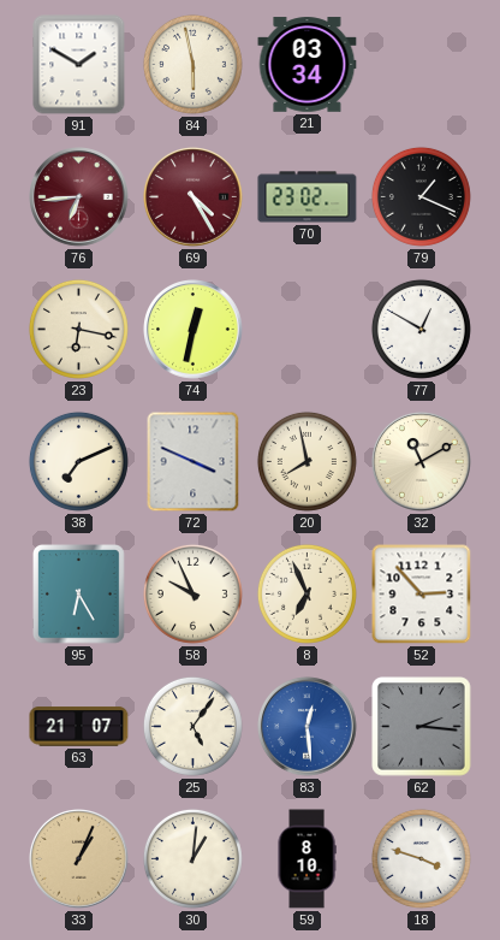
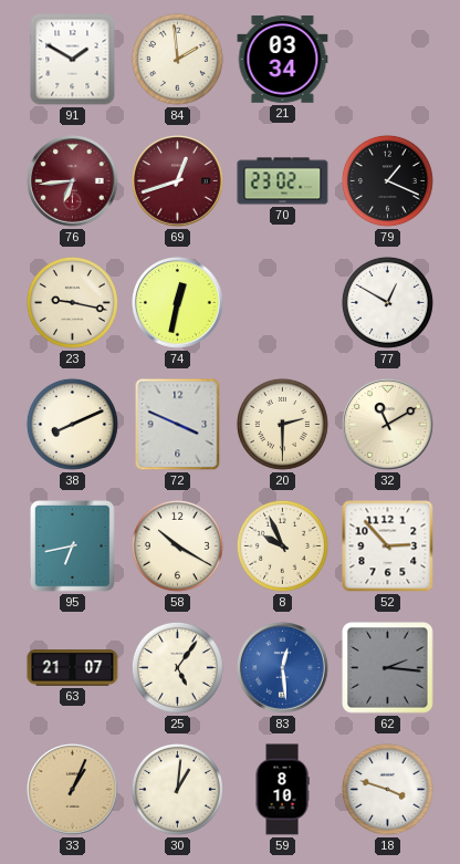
84: 5:58 -> 1:59
69: 4:25 -> 12:42
23: 6:17 -> 9:17
38: 7:11 -> 8:11
20: 7:58 -> 2:30
95: 6:25 -> 6:43
58: 9:56 -> 10:20
8: 6:56 -> 9:56
